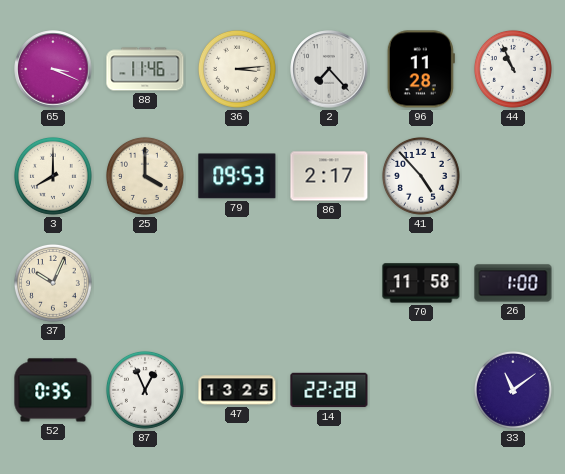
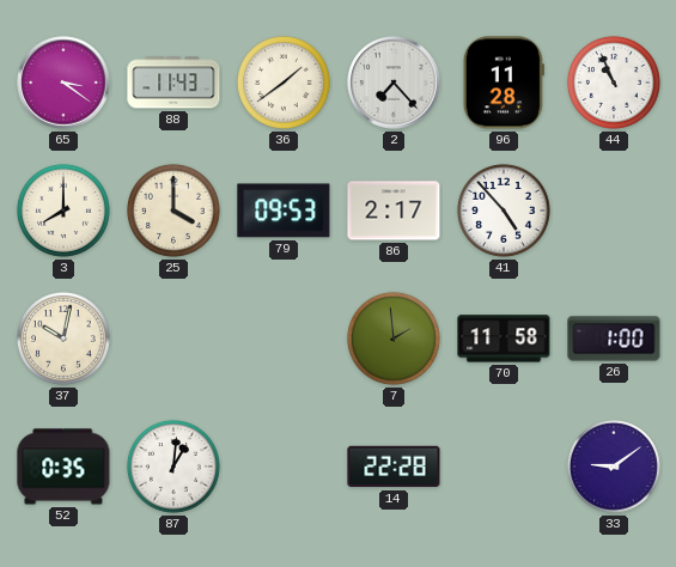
65: 3:19 -> 3:21
88: 11:46 -> 11:43
36: 3:14 -> 1:39
37: 10:04 -> 10:02
7: none -> 1:59
87: 12:56 -> 1:01
47: 13:25 -> none
33: 11:09 -> 9:09
